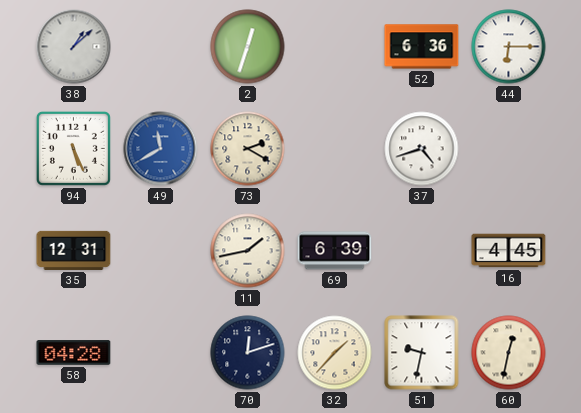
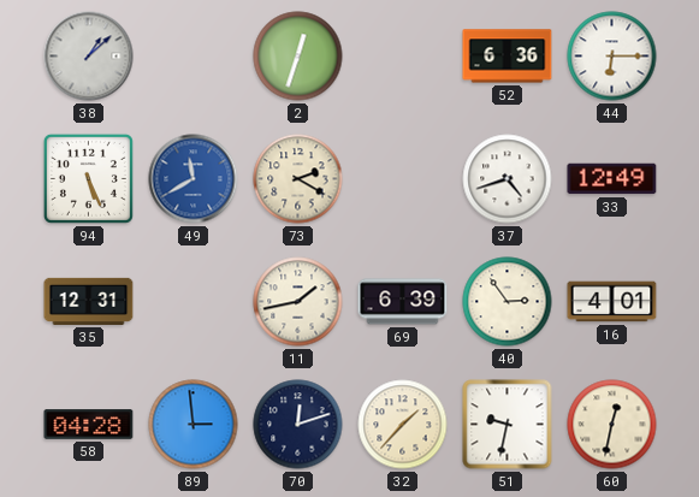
33: none -> 12:49
40: none -> 2:54
16: 4:45 -> 4:01
89: none -> 2:59
